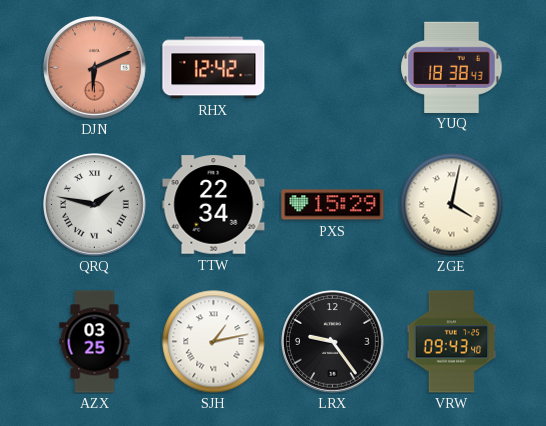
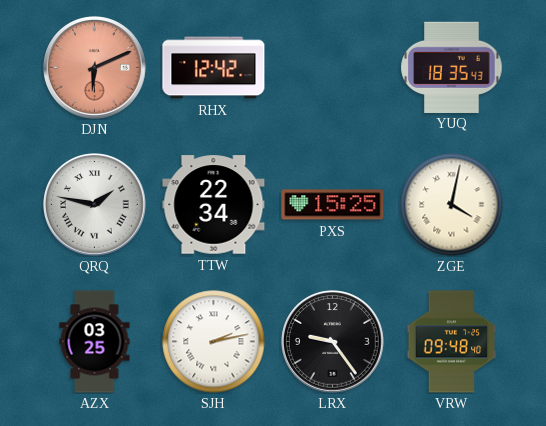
YUQ: 18:38 -> 18:35
PXS: 15:29 -> 15:25
SJH: 1:13 -> 2:13
VRW: 09:43 -> 09:48
